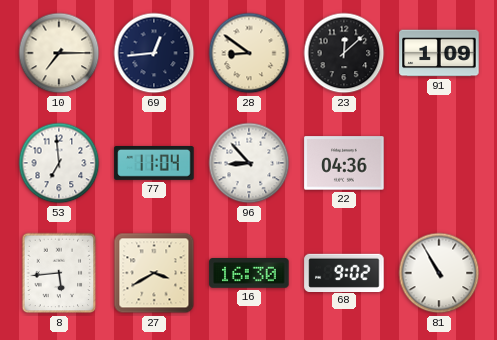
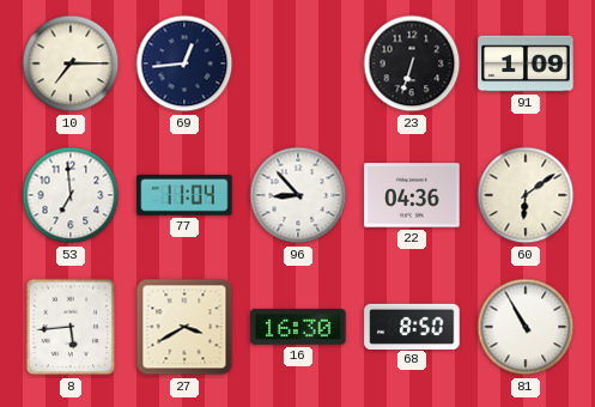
28: 8:51 -> none
23: 12:08 -> 6:33
60: none -> 6:09
68: 9:02 -> 8:50
